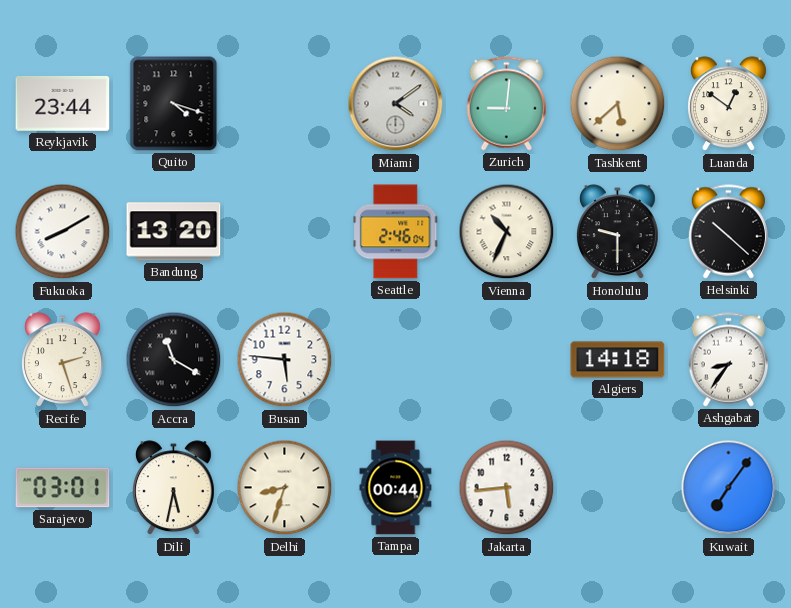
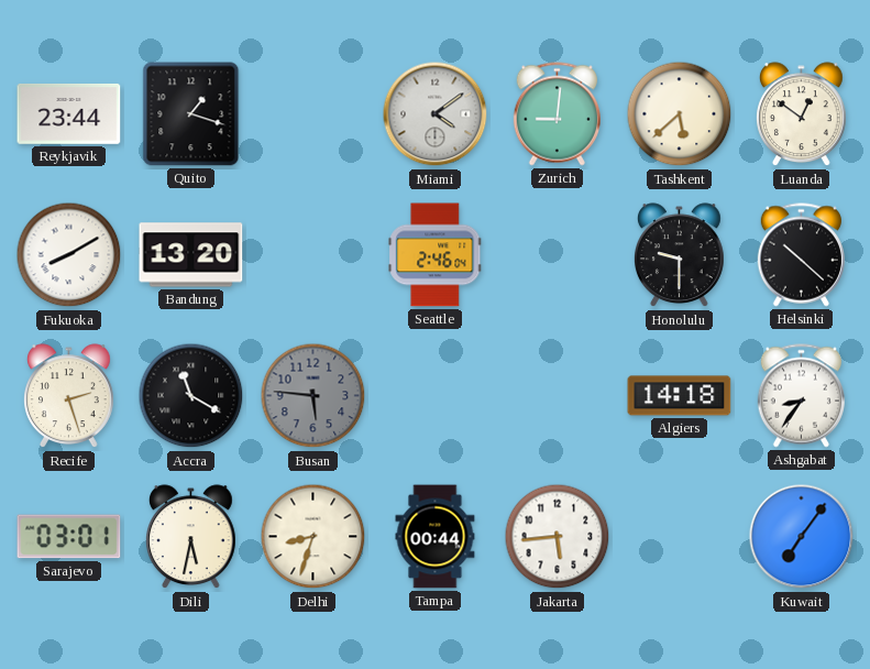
Quito: 4:18 -> 1:18
Vienna: 10:34 -> none
Busan dial: white -> grey
